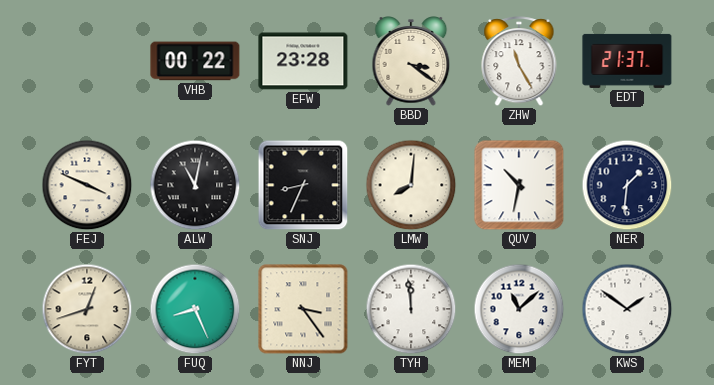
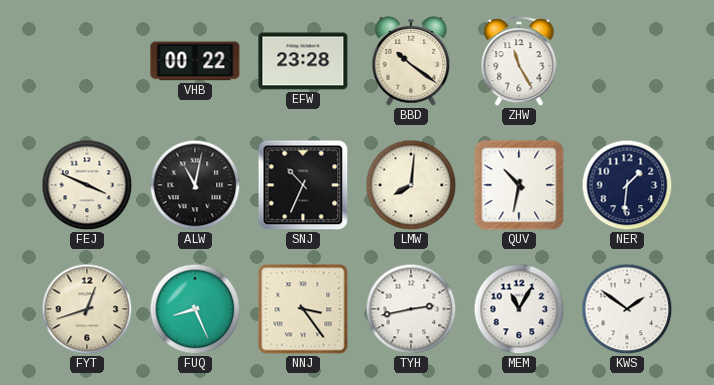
BBD: 3:21 -> 10:21
EDT: 21:37 -> none
SNJ: 8:34 -> 10:34
TYH: 11:59 -> 2:43
MEM: 11:08 -> 11:05
